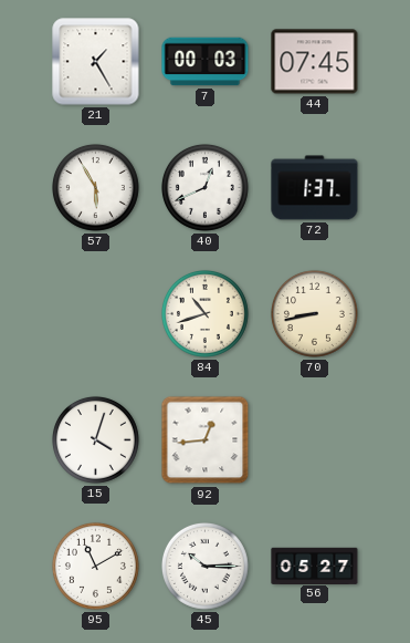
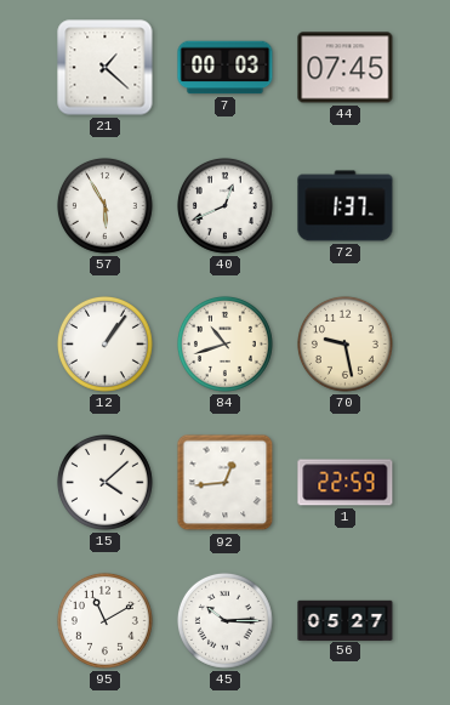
21: 1:25 -> 1:22
12: none -> 1:06
70: 8:43 -> 9:28
15: 4:03 -> 4:08
1: none -> 22:59
